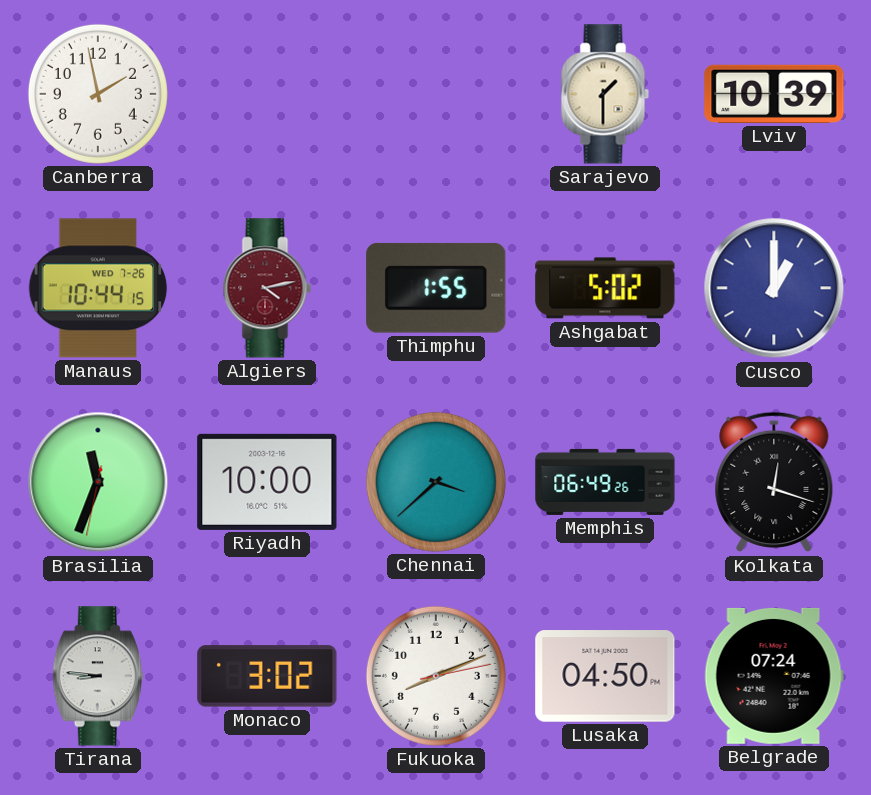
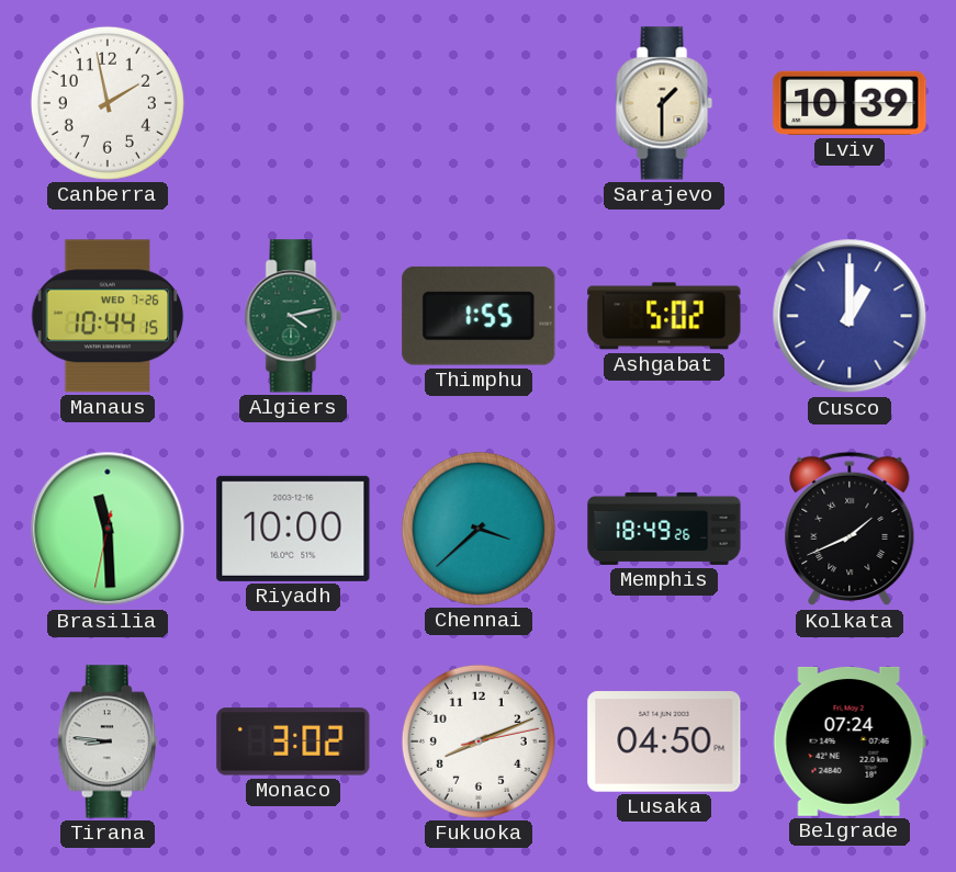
Algiers dial: burgundy -> green
Brasilia: 11:33 -> 11:29
Memphis: 06:49 -> 18:49
Kolkata: 12:18 -> 1:41
